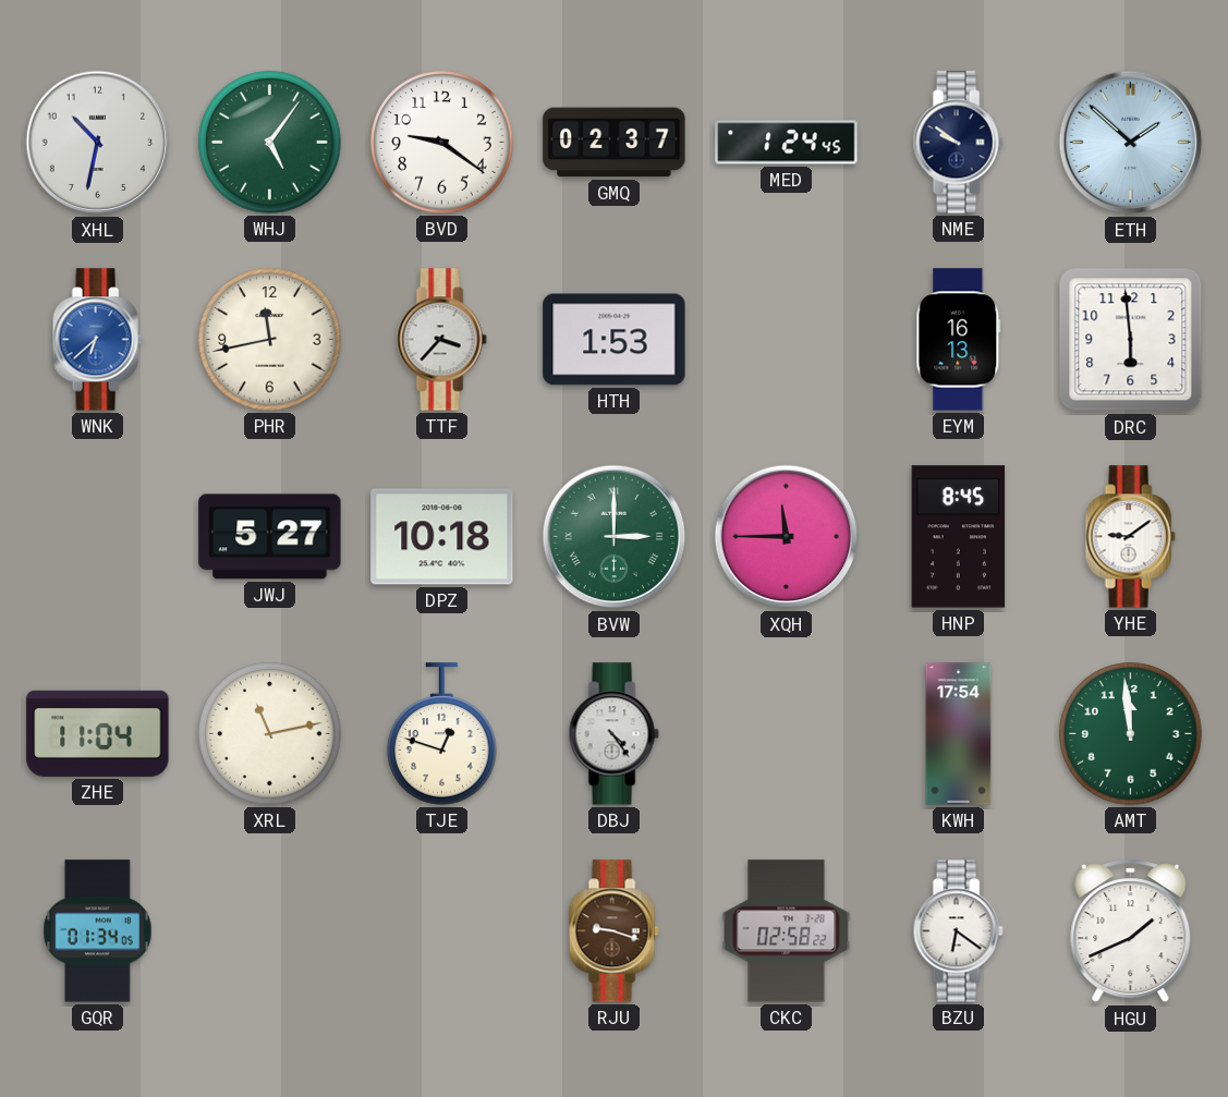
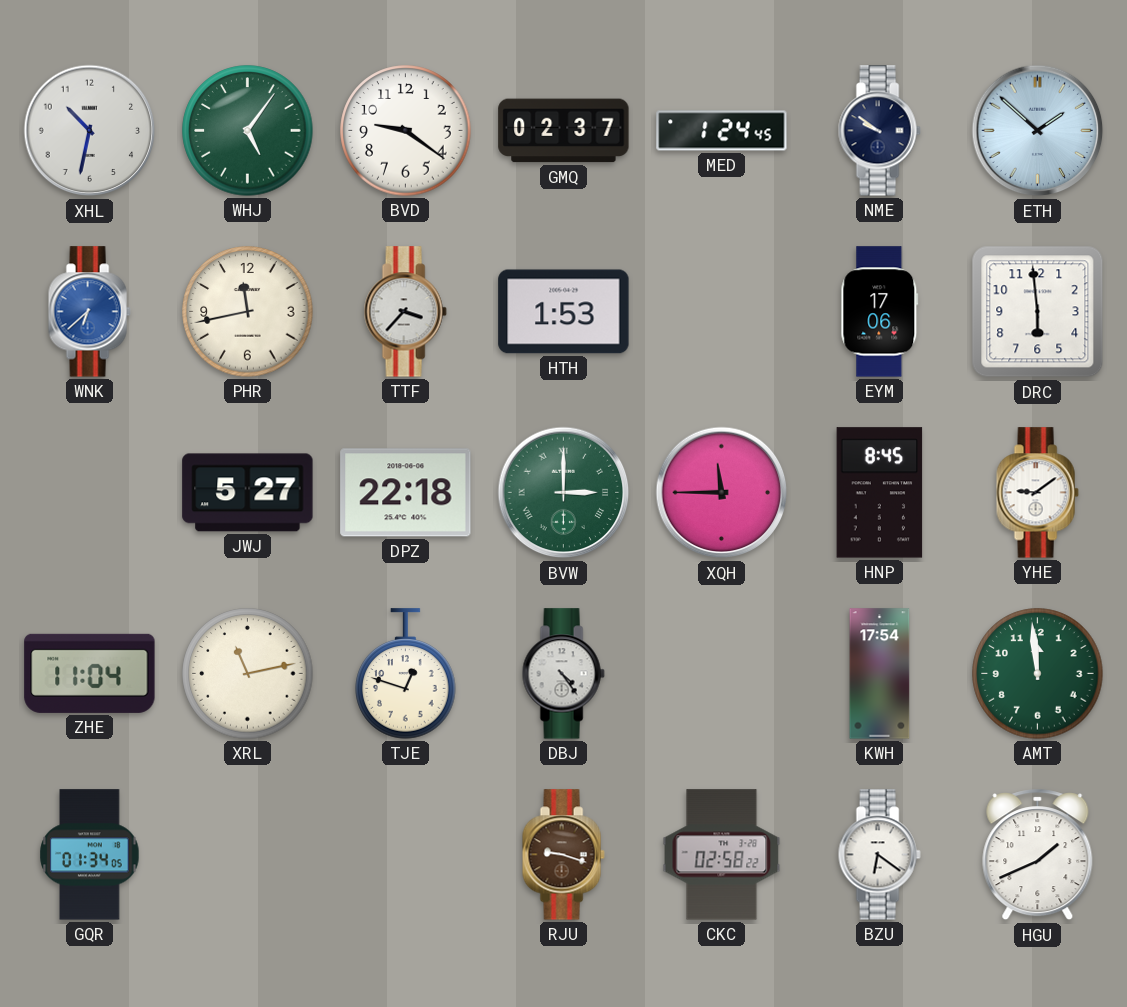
EYM: 16:13 -> 17:06
DPZ: 10:18 -> 22:18
